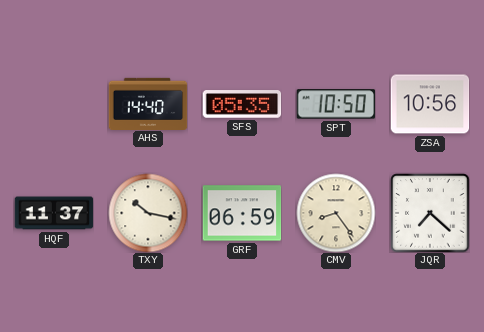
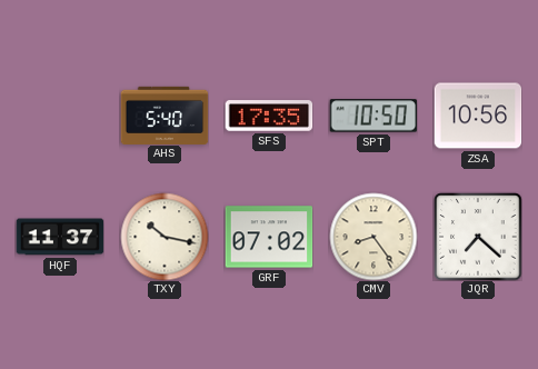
AHS: 14:40 -> 5:40
SFS: 05:35 -> 17:35
GRF: 06:59 -> 07:02
